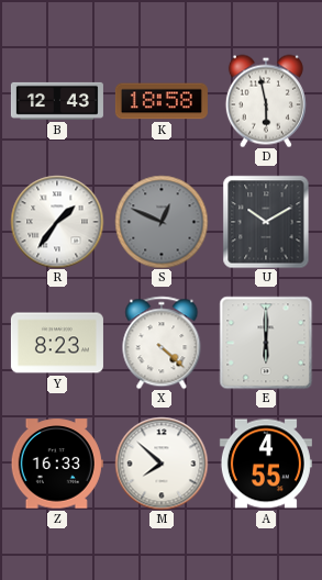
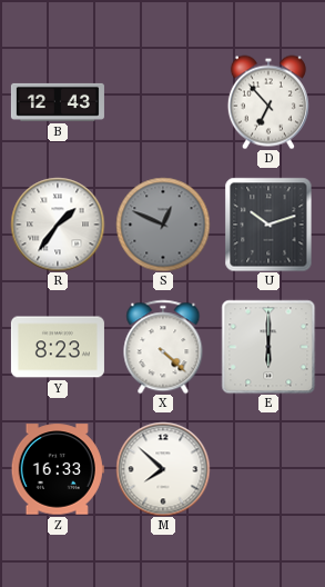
K: 18:58 -> none
D: 5:58 -> 6:53
U: 10:10 -> 10:12
A: 4:55 -> none
